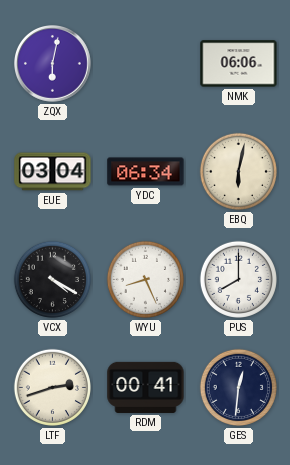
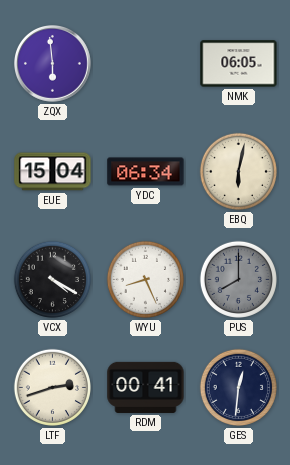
ZQX: 6:02 -> 5:59
NMK: 06:06 -> 06:05
EUE: 03:04 -> 15:04
PUS dial: white -> grey
